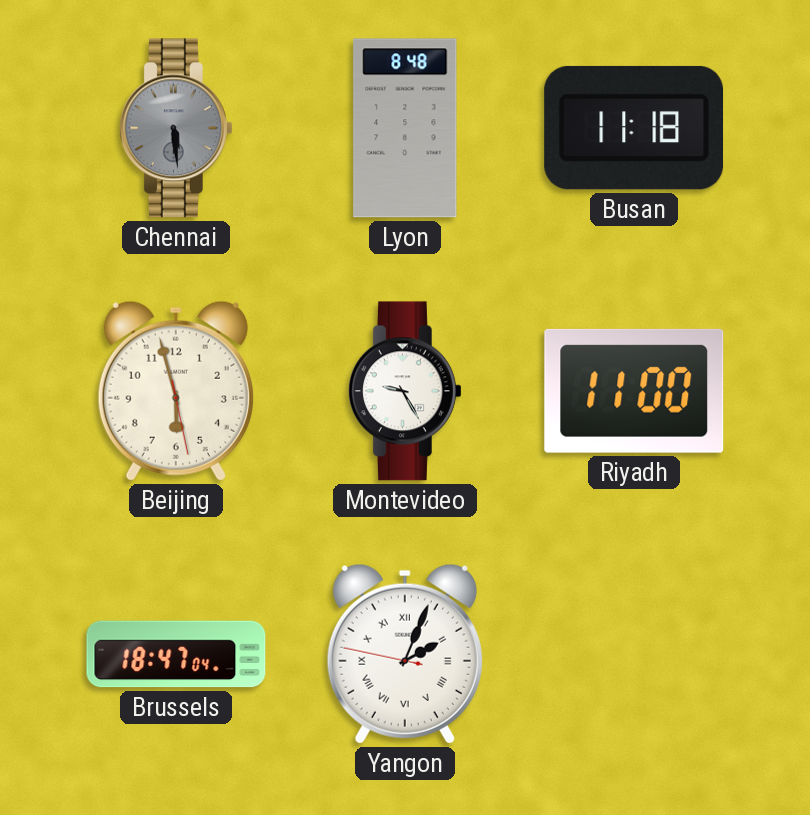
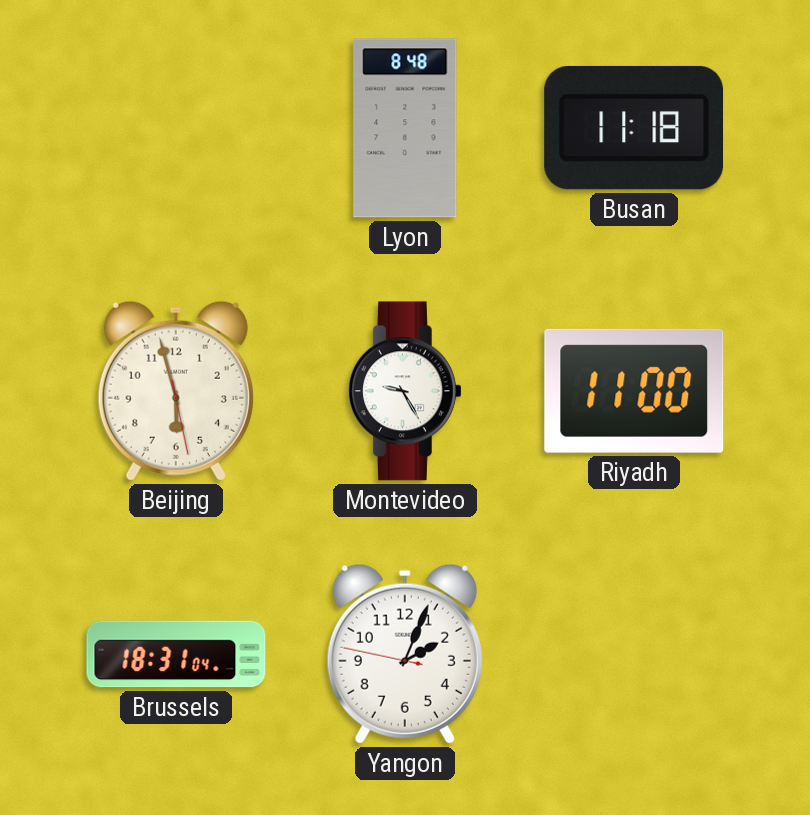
Chennai: 5:29 -> none
Brussels: 18:47 -> 18:31
Yangon numerals: Roman -> Arabic
